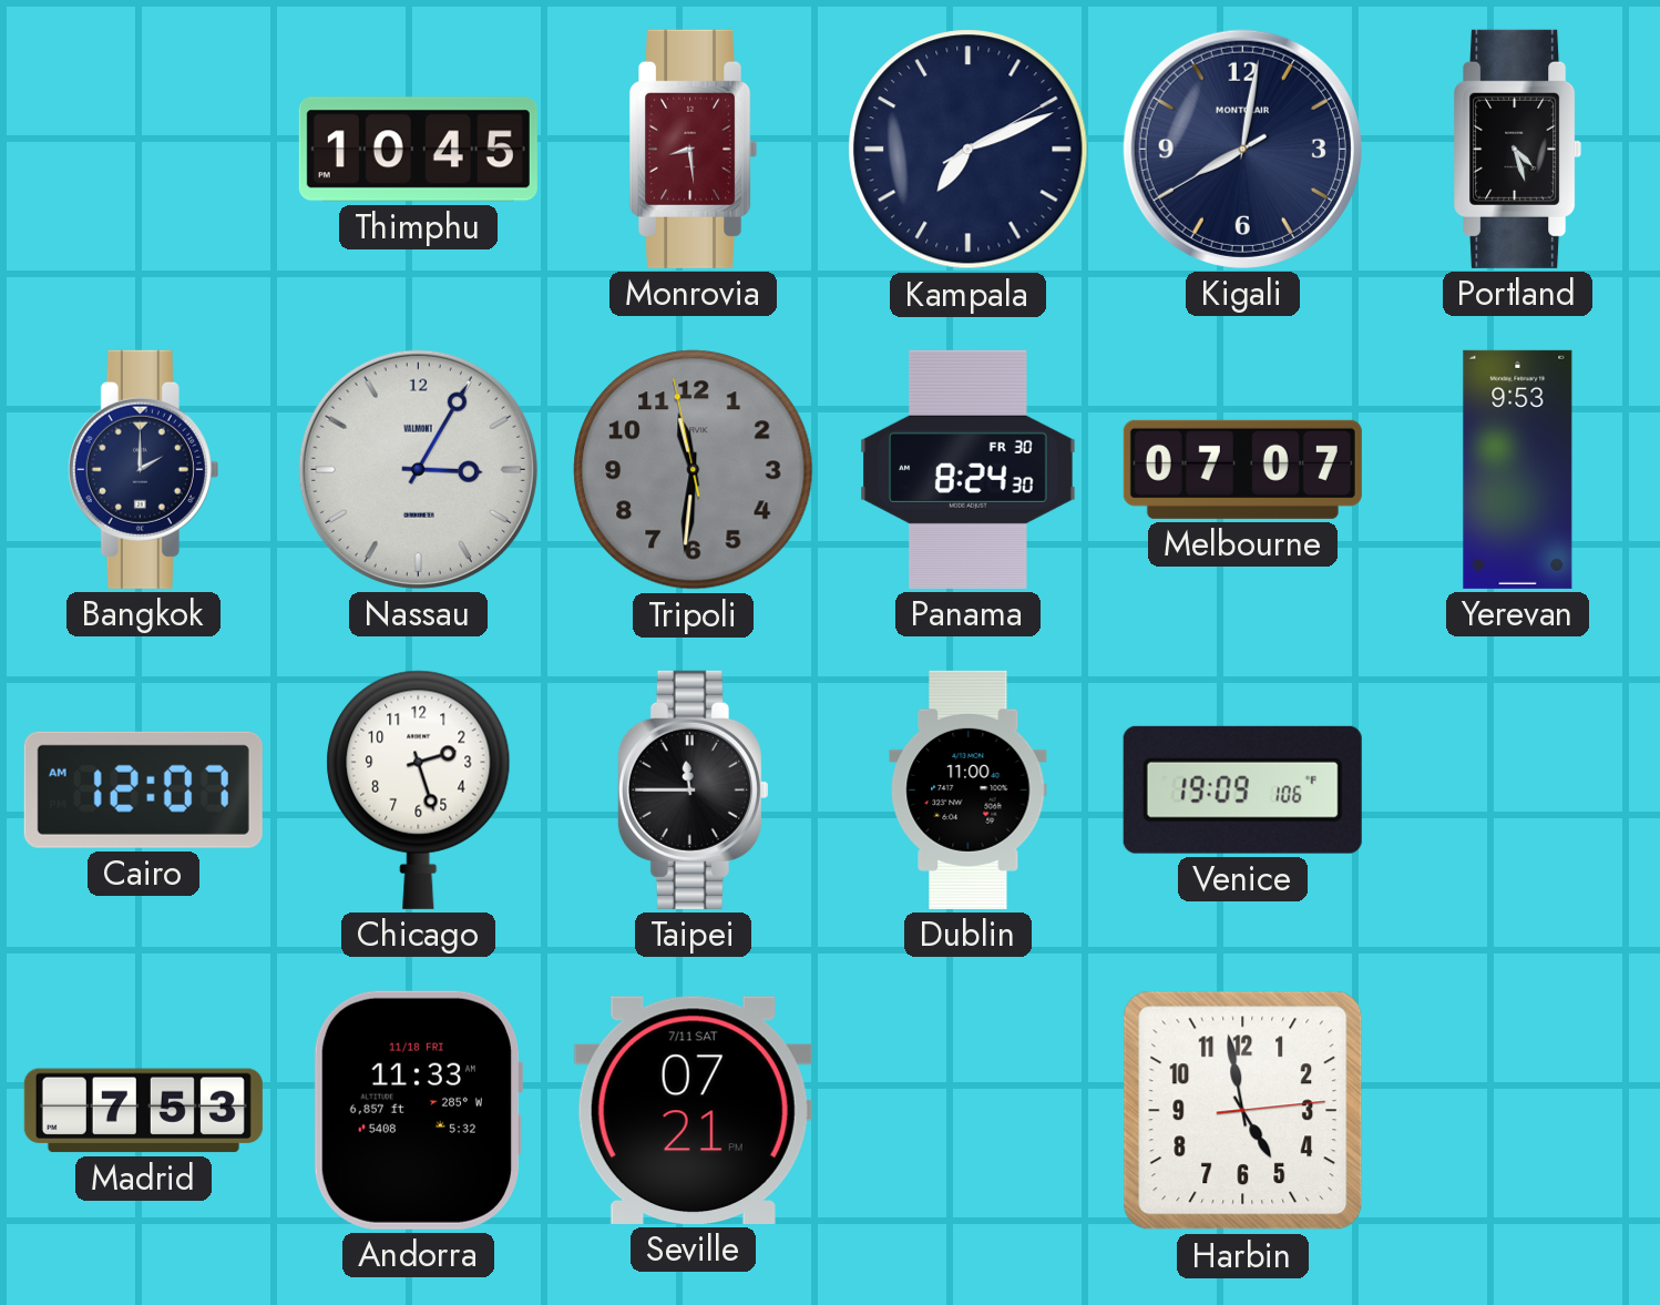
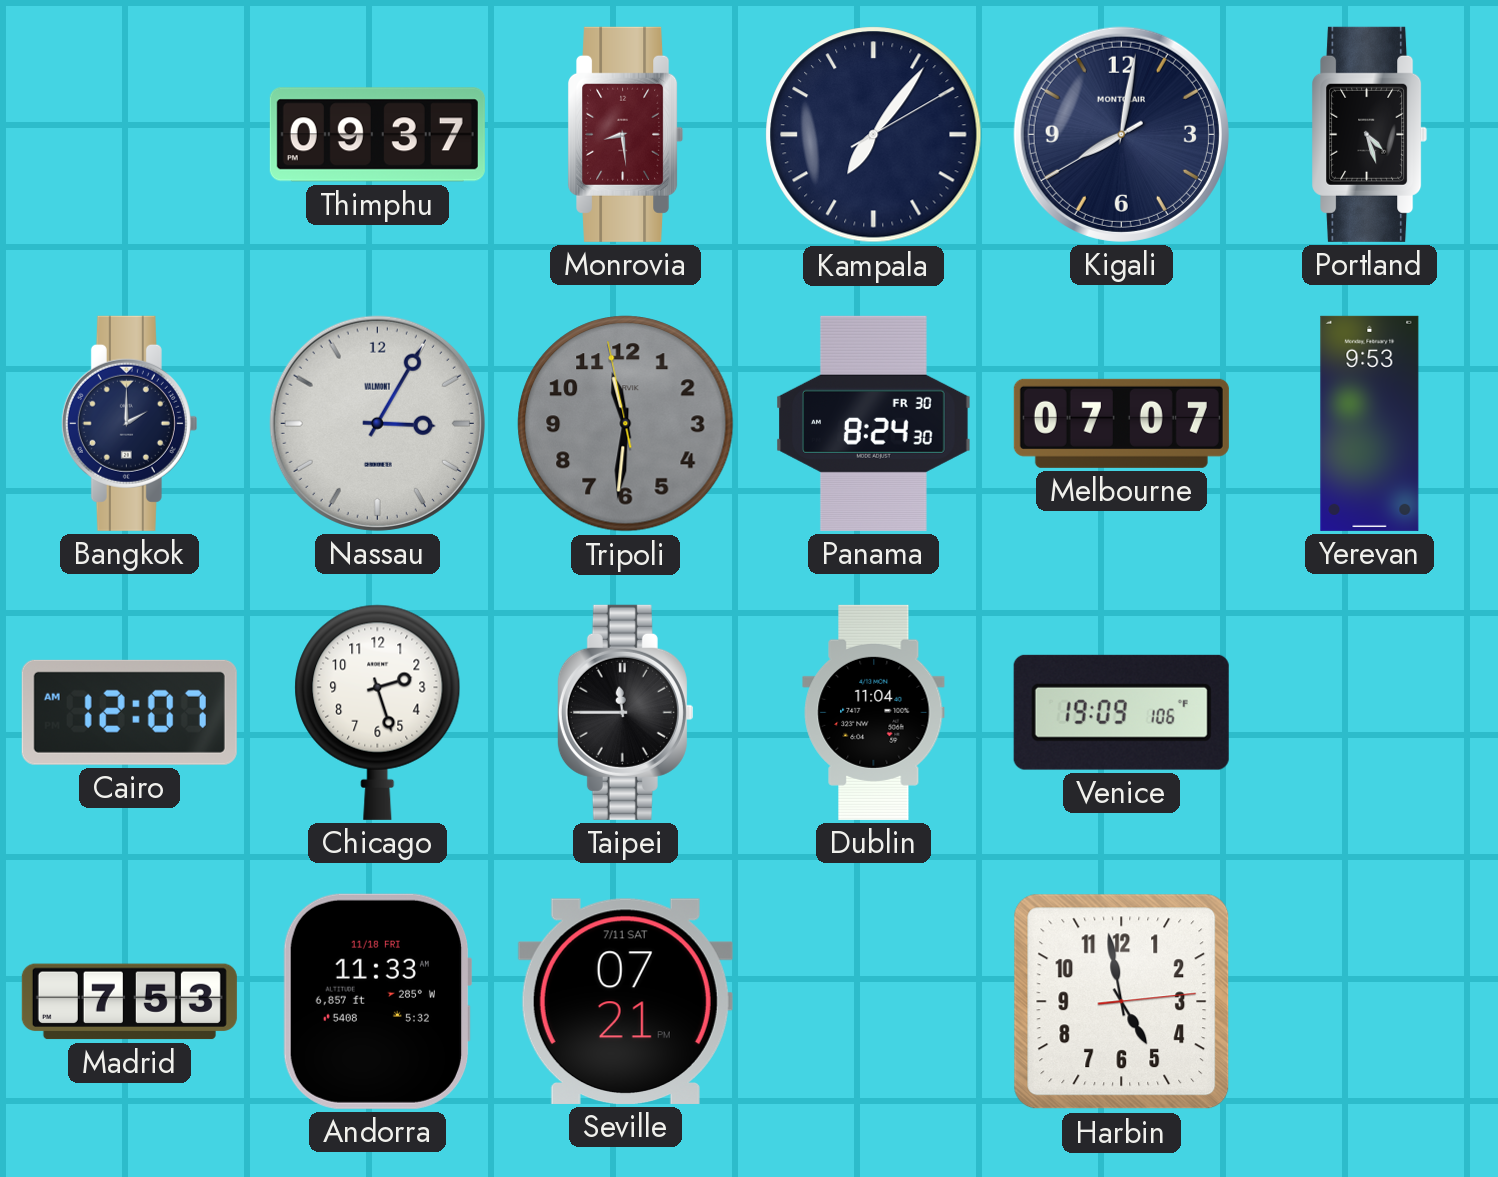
Thimphu: 10:45 -> 09:37
Kampala: 7:11 -> 7:06
Dublin: 11:00 -> 11:04
